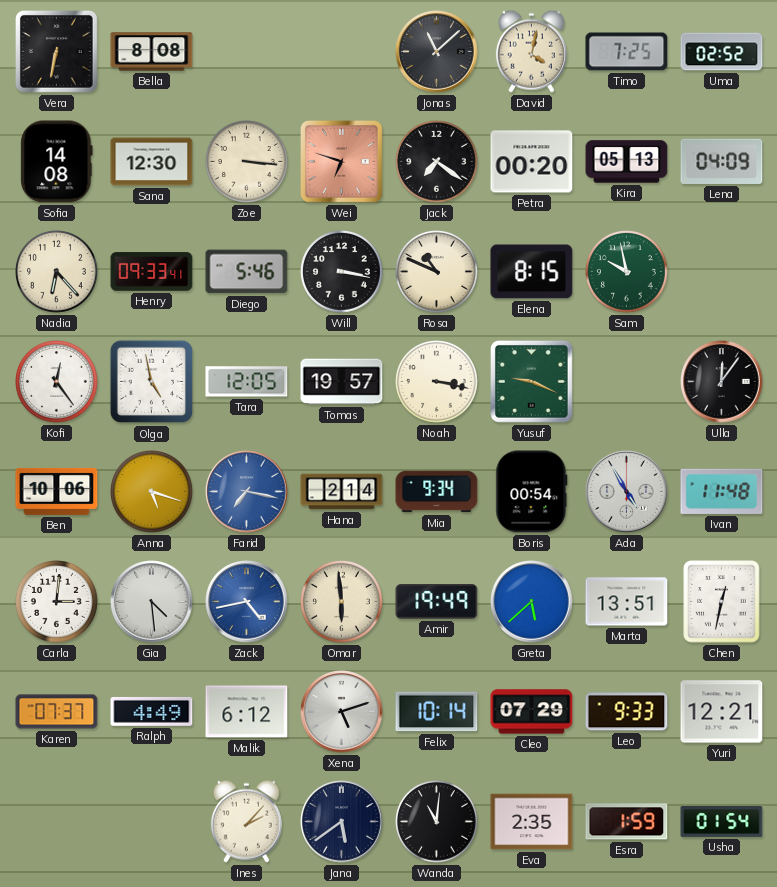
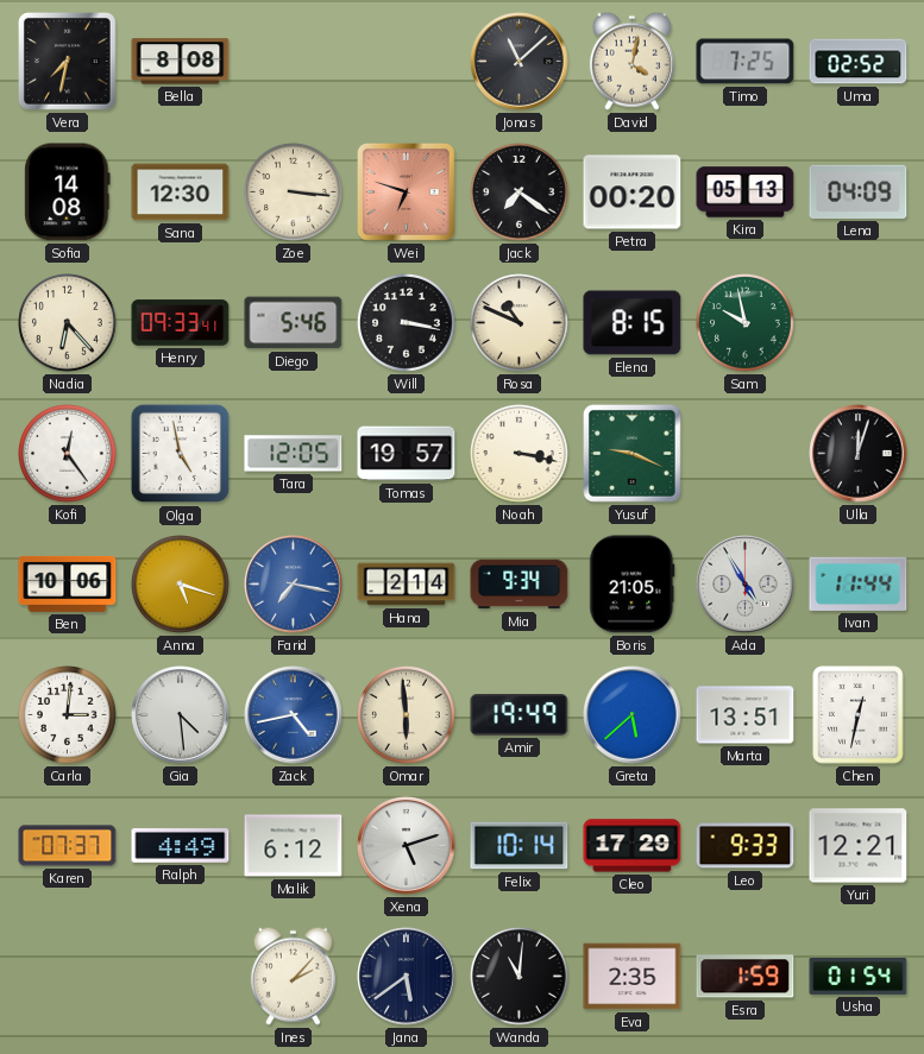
Vera: 6:32 -> 7:32
Ulla: 12:06 -> 12:03
Boris: 00:54 -> 21:05
Ivan: 11:48 -> 11:44
Cleo: 07:29 -> 17:29
